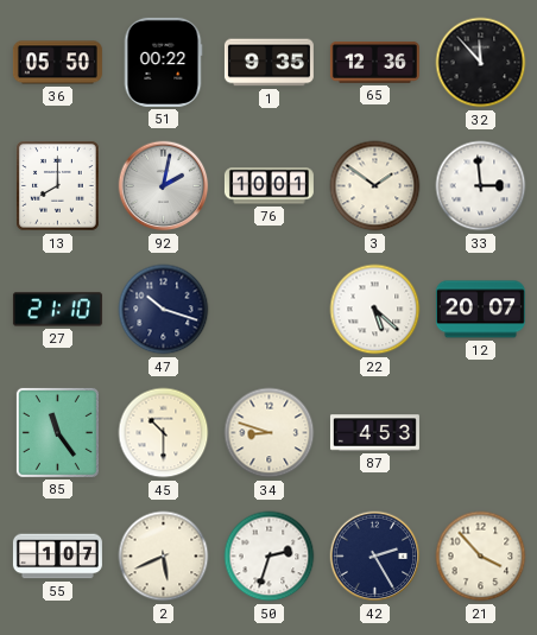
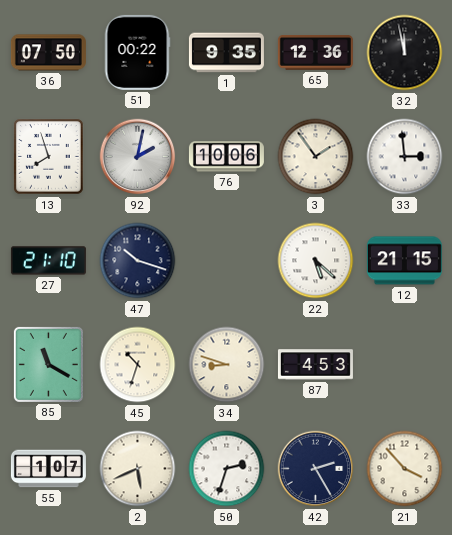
36: 05:50 -> 07:50
32: 11:53 -> 11:58
13: 8:00 -> 7:57
76: 10:01 -> 10:06
3: 1:51 -> 1:54
12: 20:07 -> 21:15
85: 11:24 -> 11:20
45: 10:30 -> 10:33
